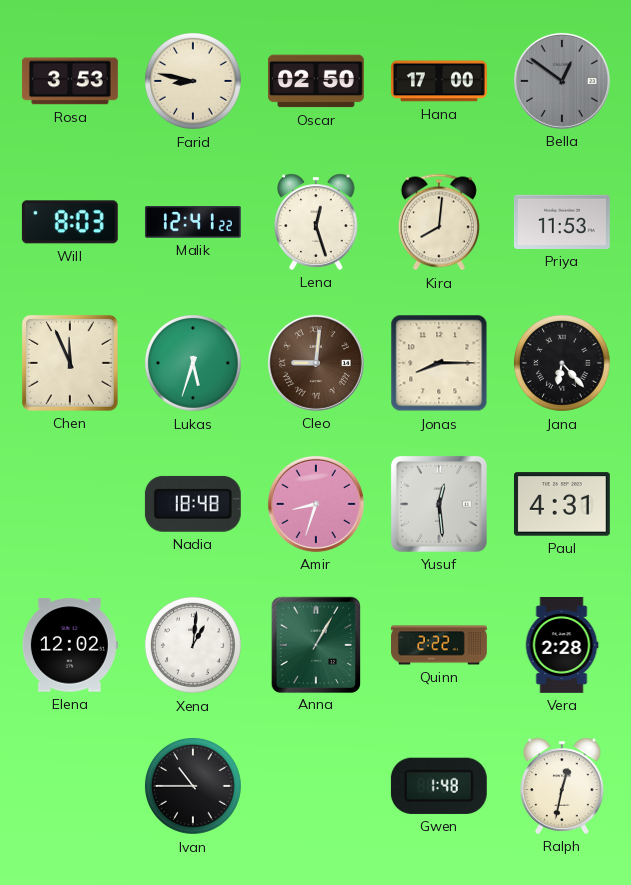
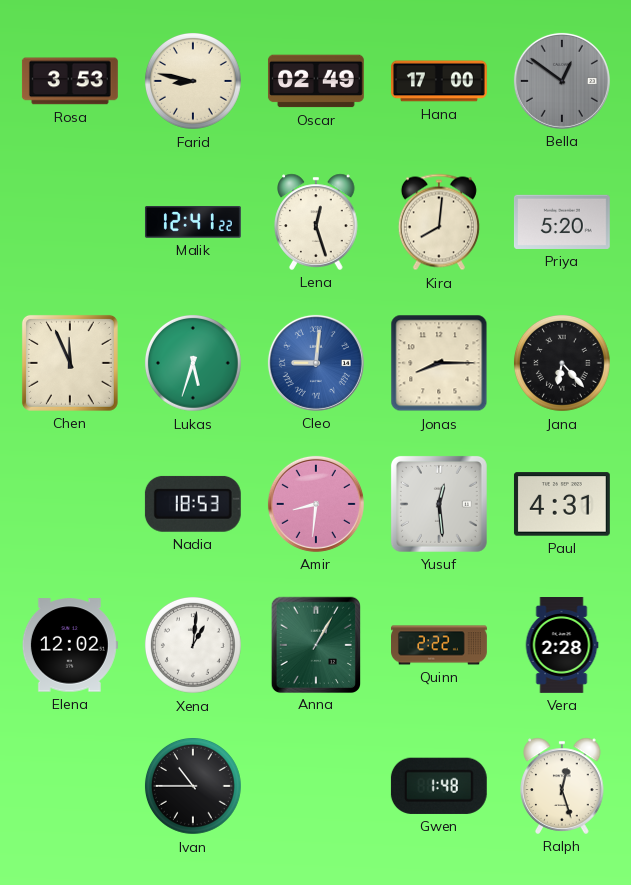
Oscar: 02:50 -> 02:49
Will: 8:03 -> none
Priya: 11:53 -> 5:20
Cleo dial: brown -> blue
Nadia: 18:48 -> 18:53
Amir: 8:33 -> 8:31
Ralph: 12:32 -> 12:27
